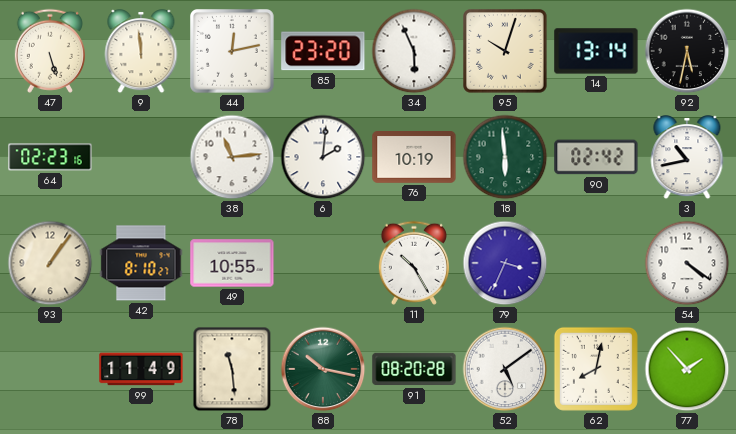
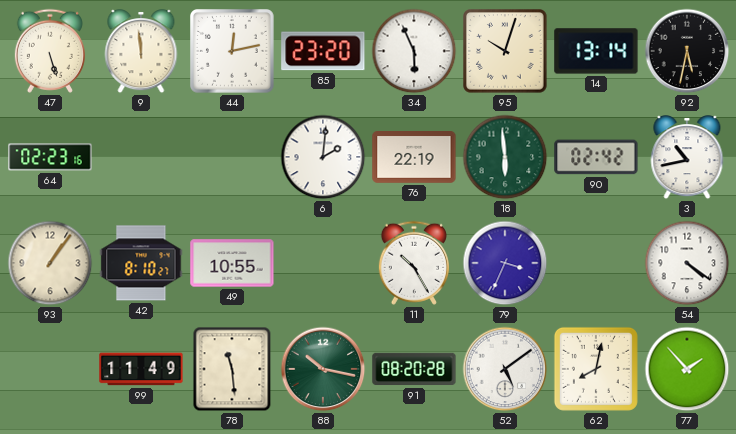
38: 11:14 -> none
76: 10:19 -> 22:19
